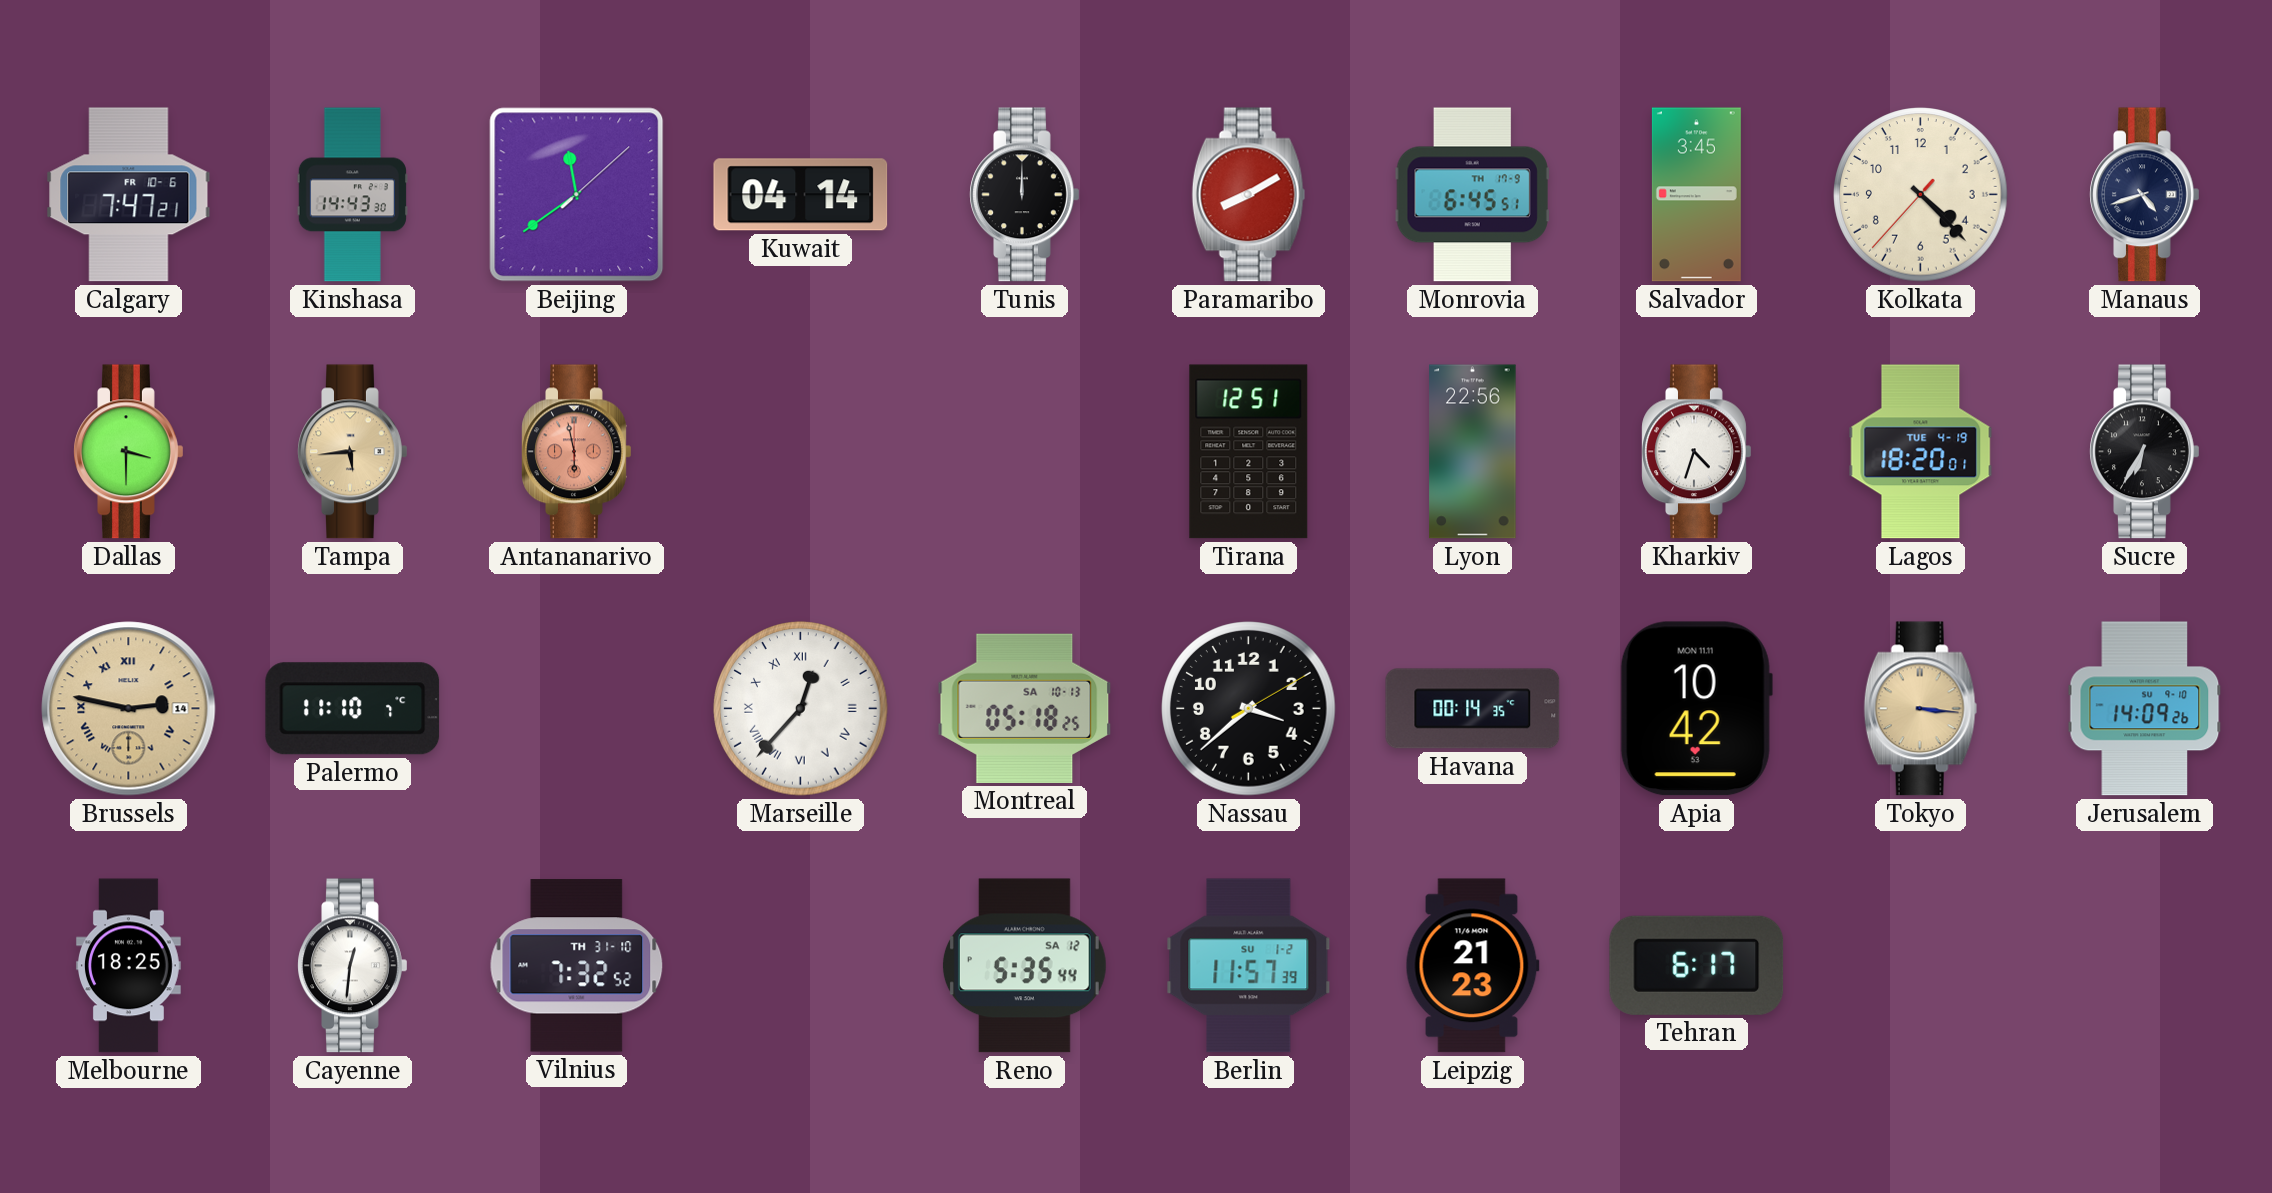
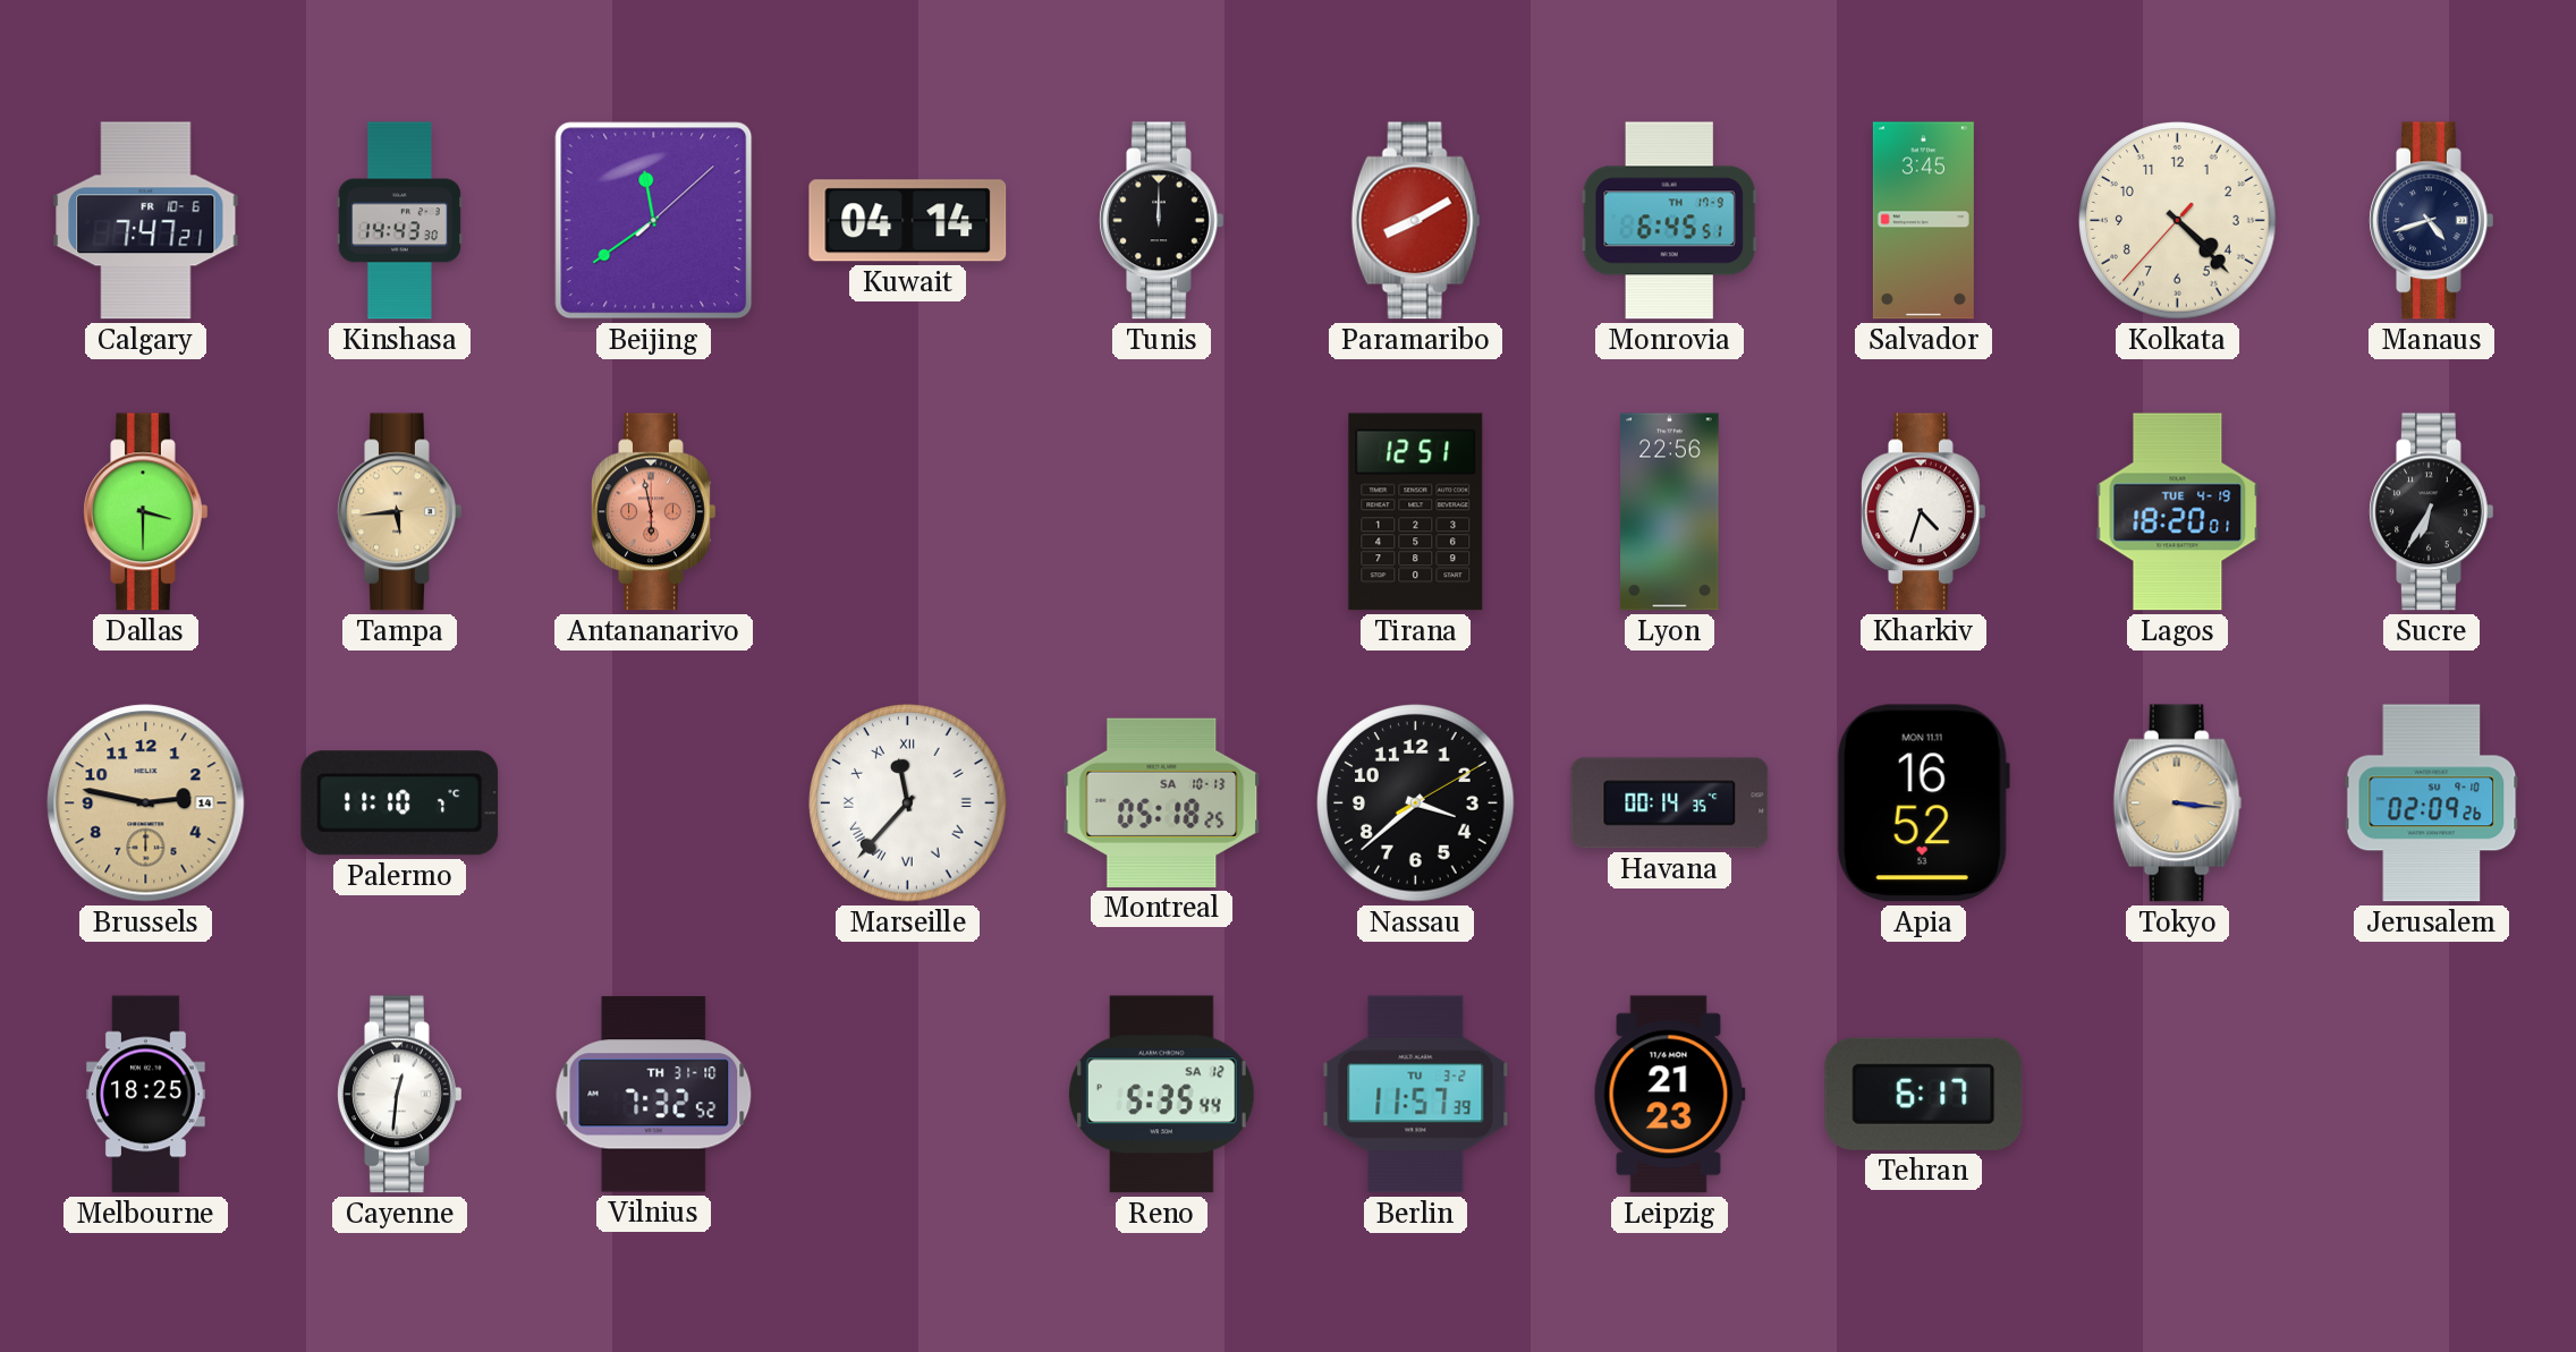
Brussels numerals: Roman -> Arabic
Marseille: 12:37 -> 11:37
Apia: 10:42 -> 16:52
Jerusalem: 14:09 -> 02:09
Berlin date: SU 1-2 -> TU 3-2
